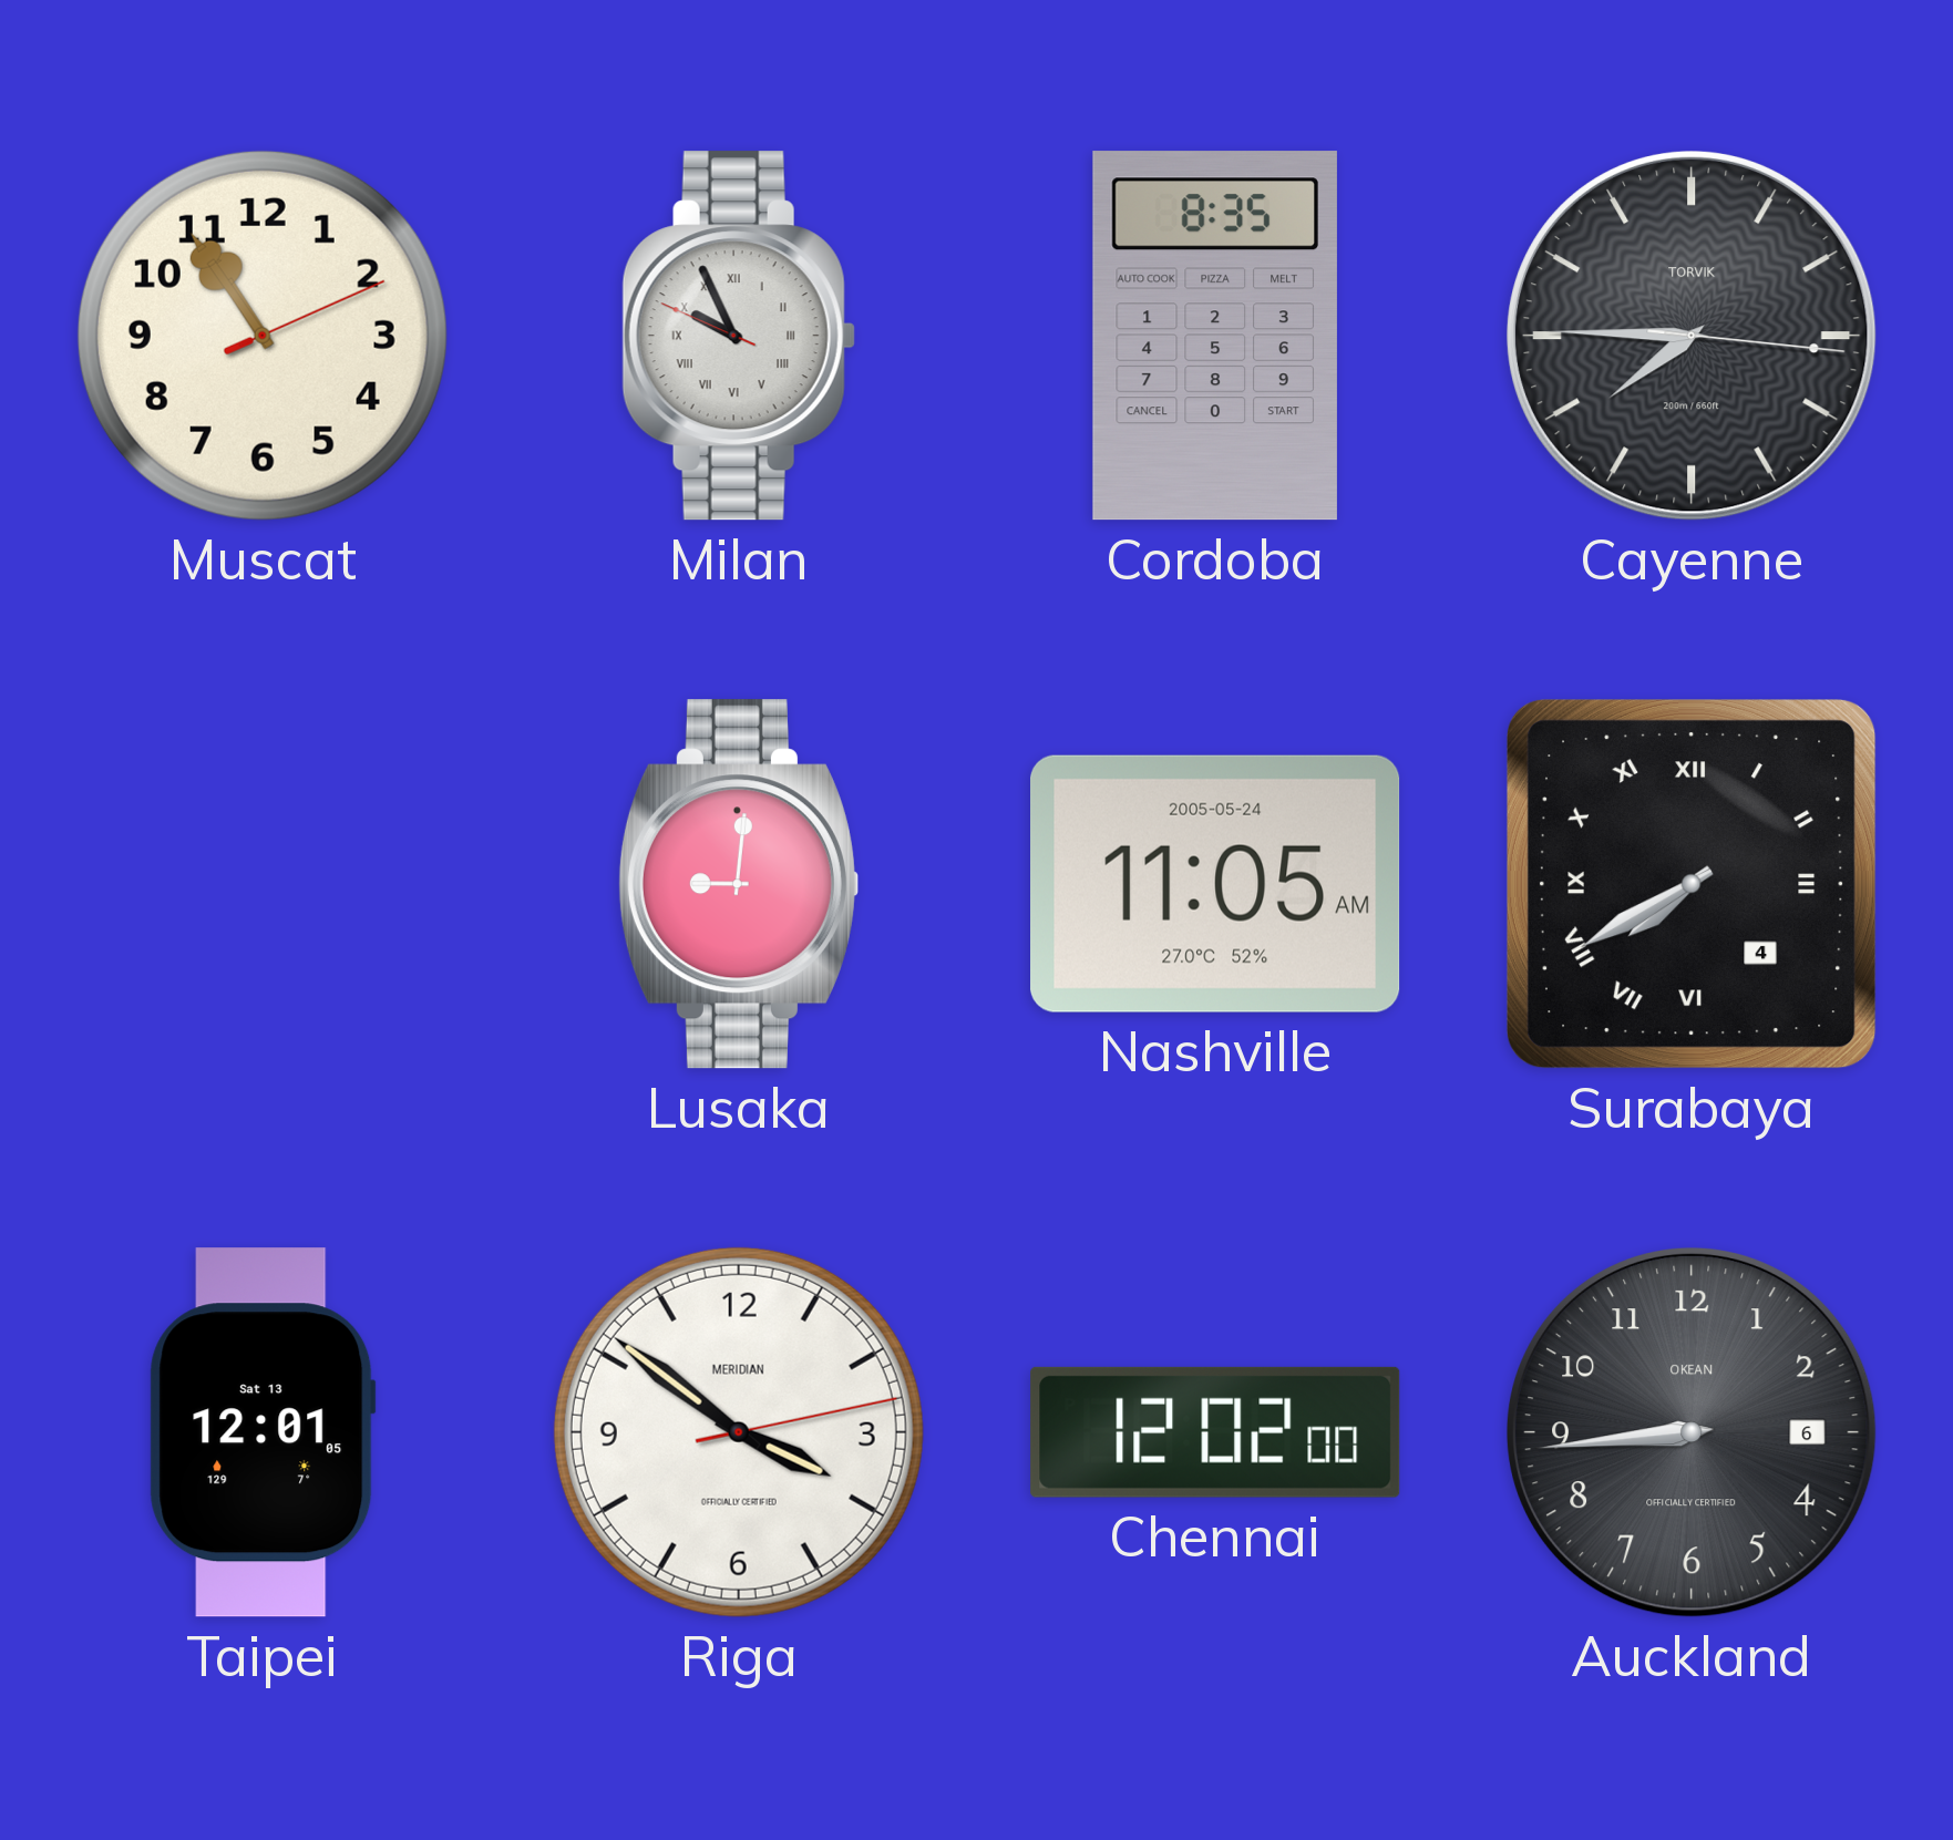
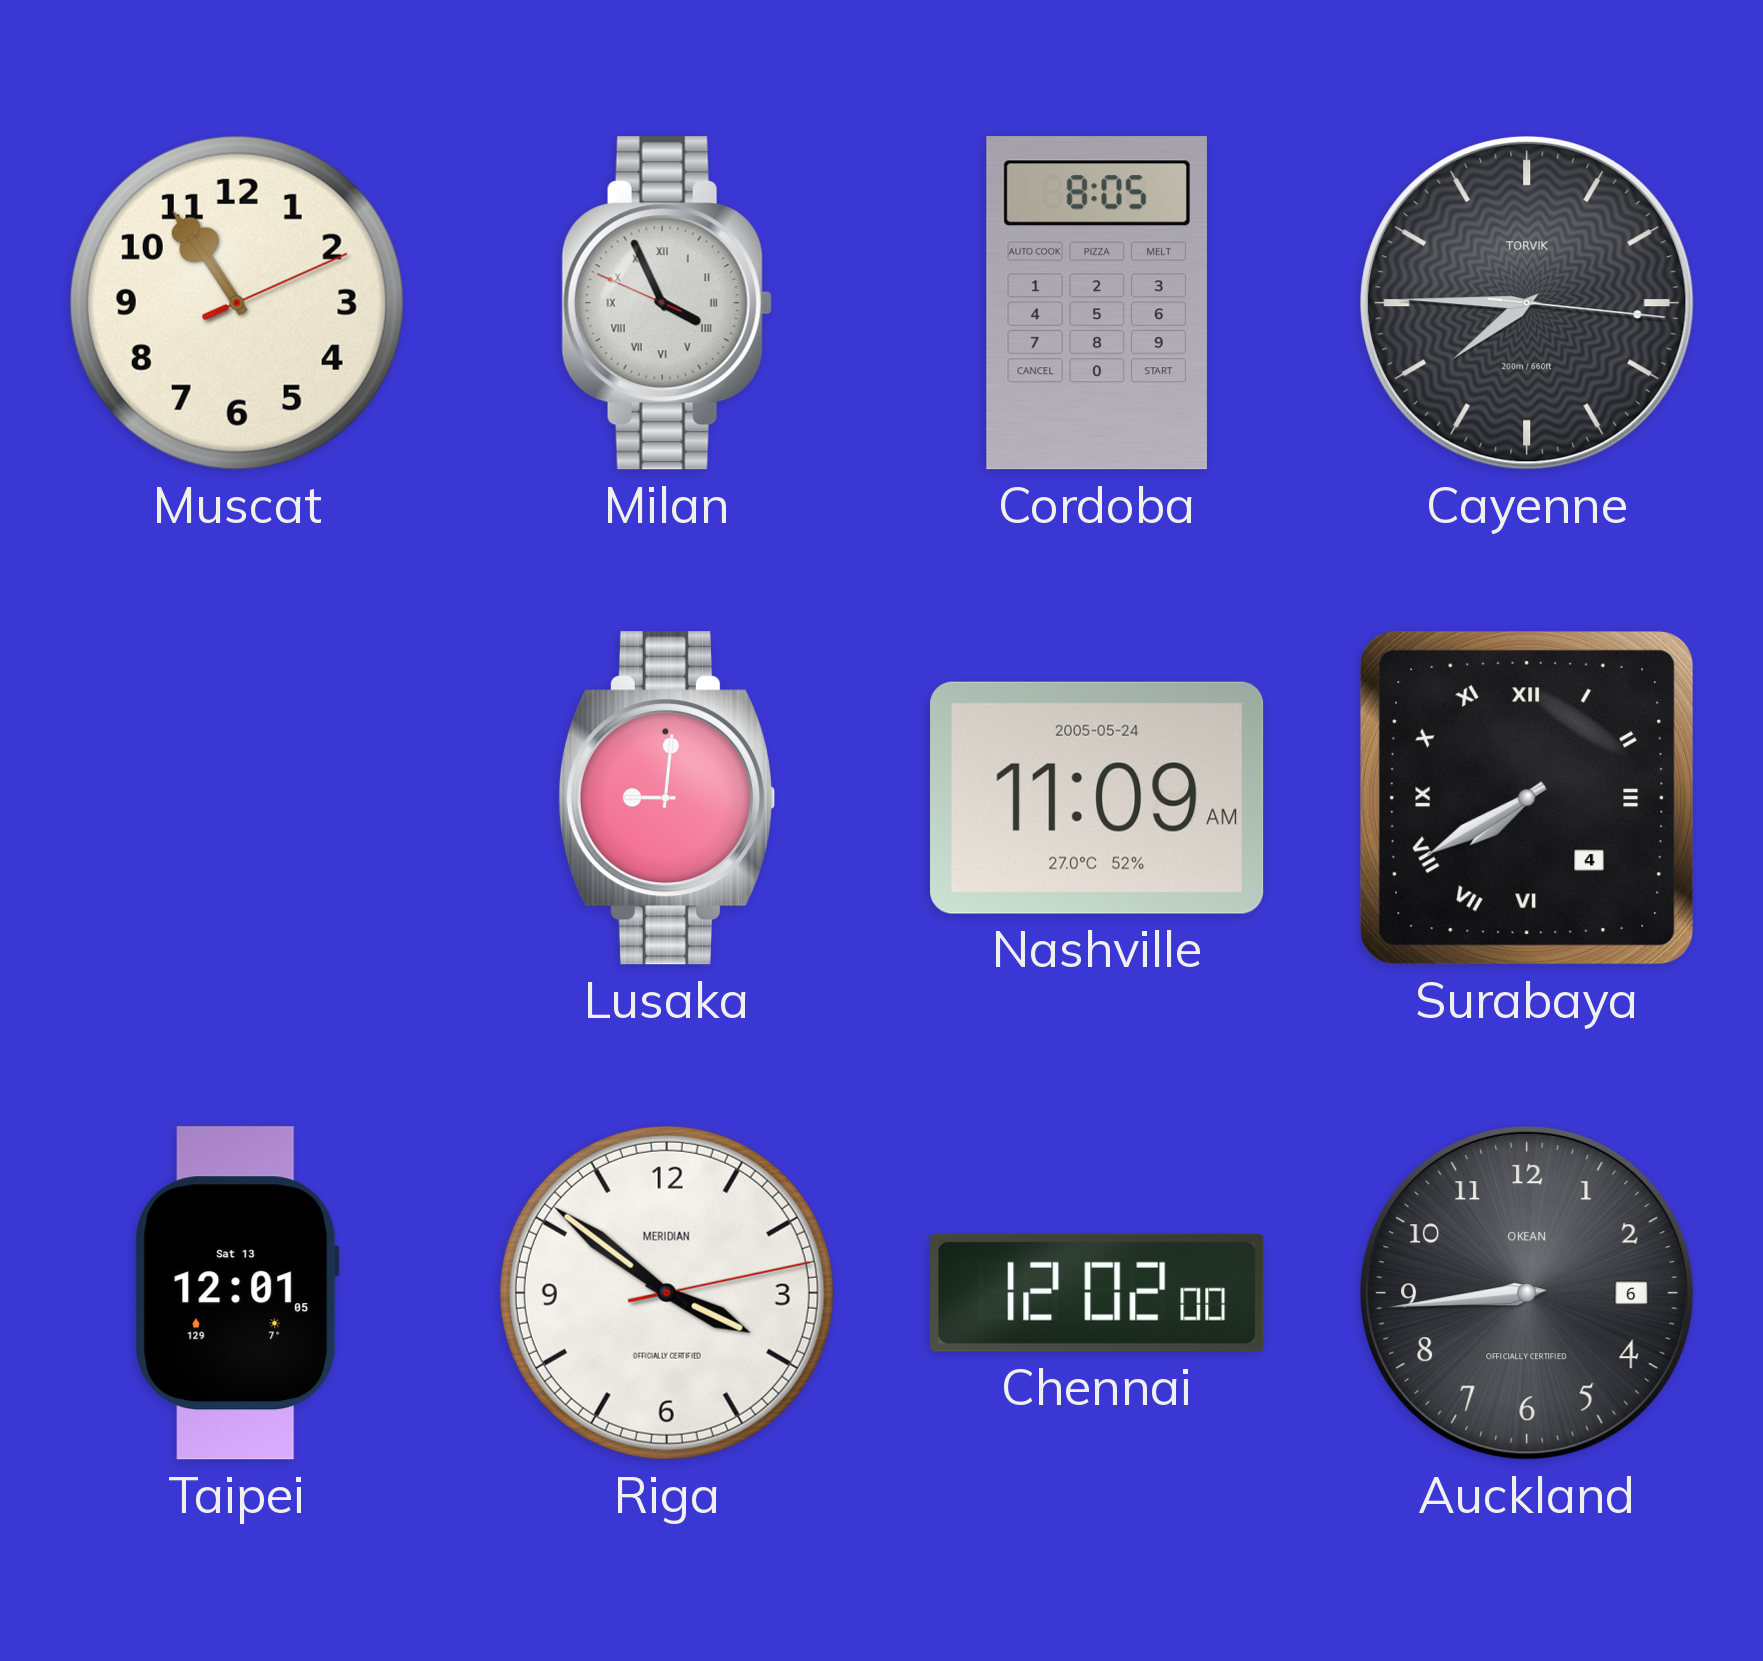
Milan: 9:55 -> 3:55
Cordoba: 8:35 -> 8:05
Nashville: 11:05 -> 11:09
